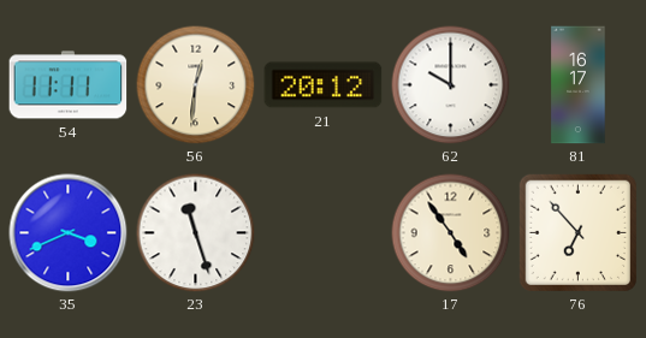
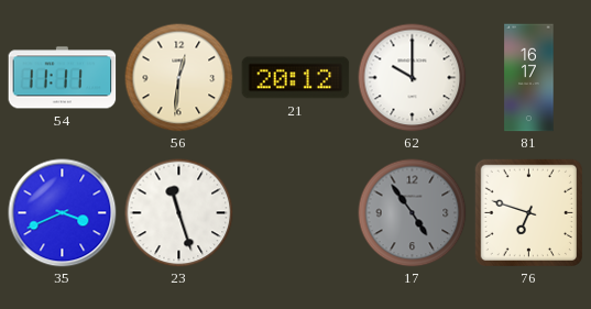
17 dial: cream -> grey
76: 6:53 -> 6:48
